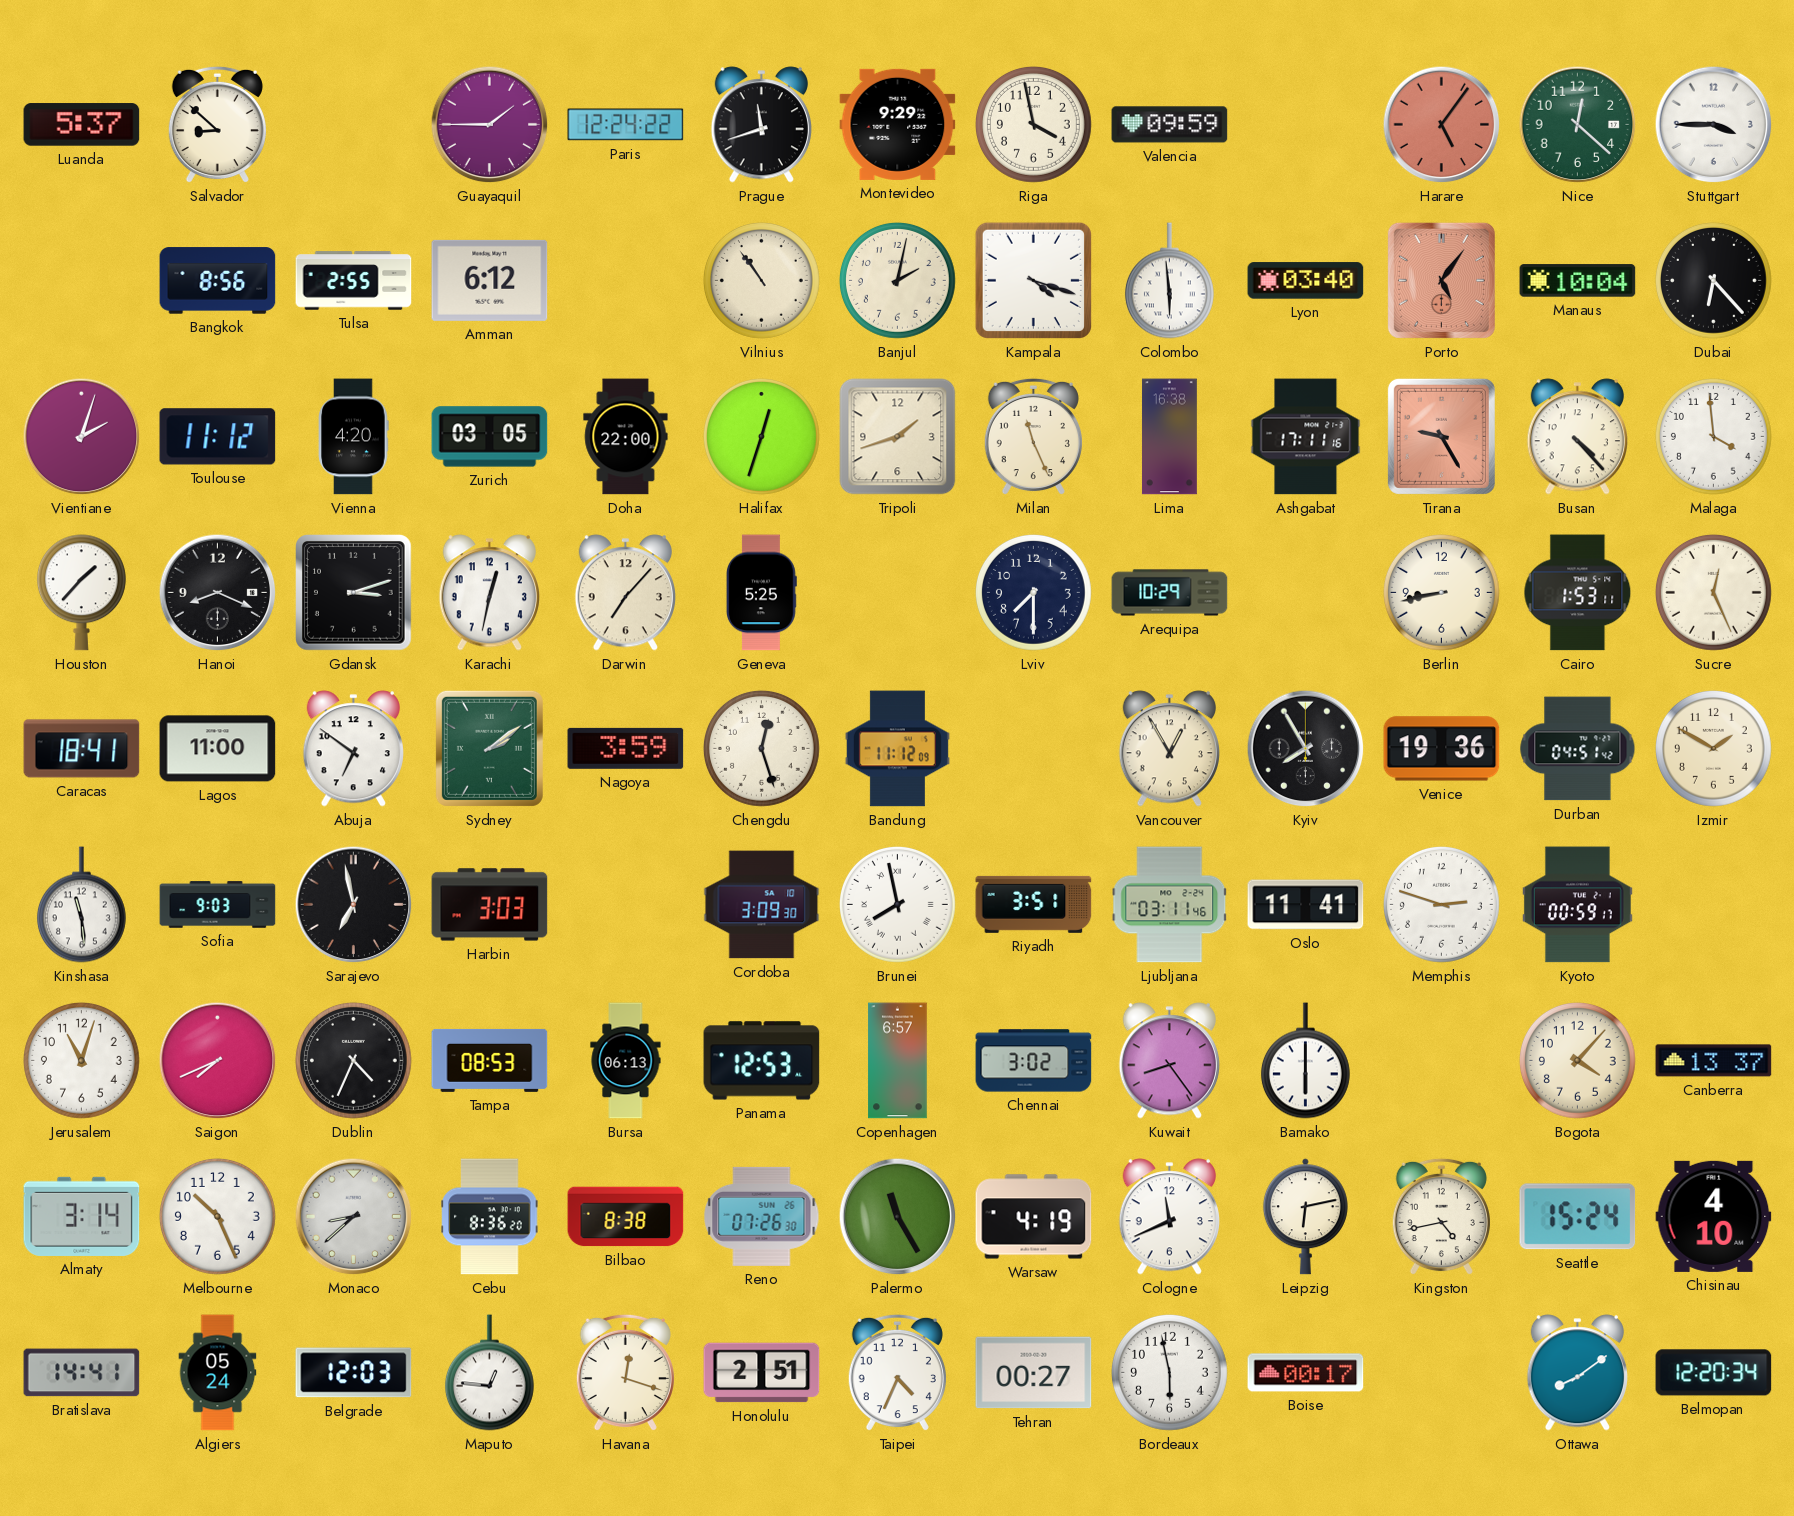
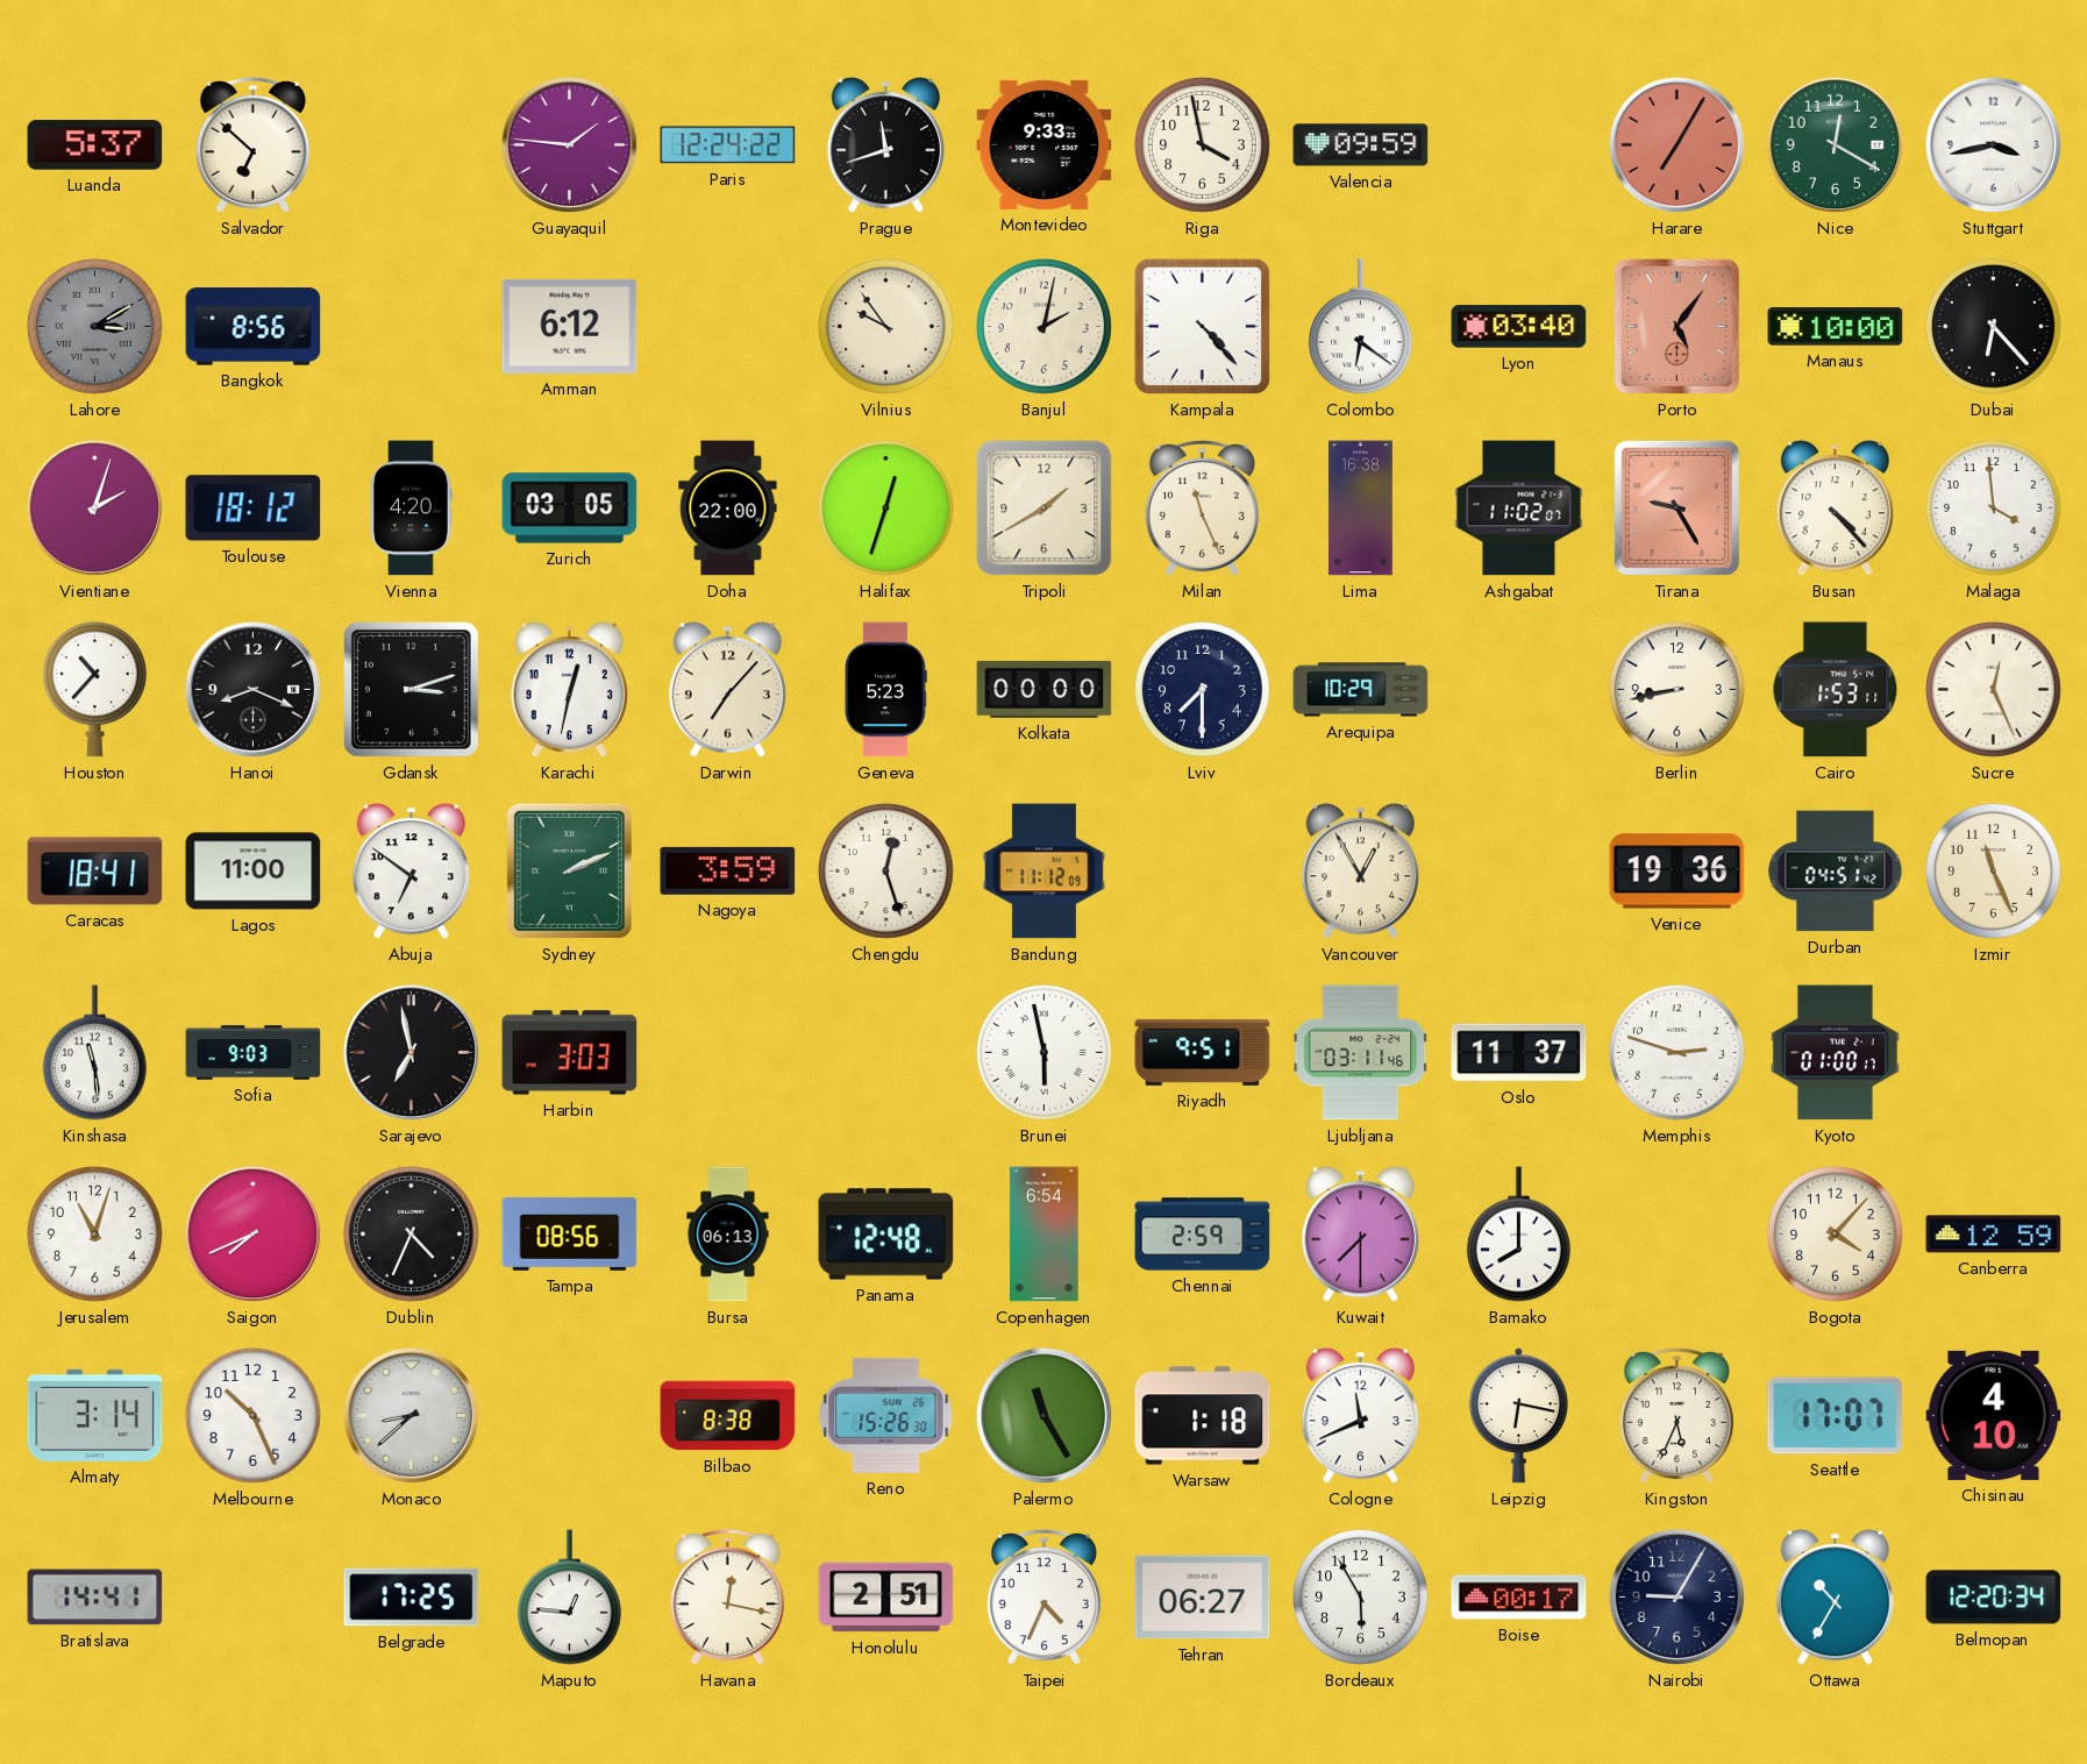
Salvador: 8:52 -> 6:52
Guayaquil: 1:45 -> 1:46
Montevideo: 9:29 -> 9:33
Harare: 5:06 -> 7:05
Nice: 12:22 -> 12:20
Stuttgart: 3:45 -> 3:43
Lahore: none -> 3:10
Tulsa: 2:55 -> none
Vilnius: 10:54 -> 9:54
Kampala: 4:18 -> 4:23
Colombo: 5:59 -> 6:21
Manaus: 10:04 -> 10:00
Toulouse: 11:12 -> 18:12
Tripoli: 1:42 -> 1:40
Ashgabat: 17:11 -> 11:02
Houston: 1:37 -> 10:37
Geneva: 5:25 -> 5:23
Kolkata: none -> 00:00
Sydney: 2:09 -> 2:11
Kyiv: 7:55 -> none
Izmir: 1:50 -> 11:26
Cordoba: 3:09 -> none
Brunei: 7:58 -> 5:58
Riyadh: 3:51 -> 9:51
Oslo: 11:41 -> 11:37
Kyoto: 00:59 -> 01:00
Tampa: 08:53 -> 08:56
Panama: 12:53 -> 12:48
Copenhagen: 6:57 -> 6:54
Chennai: 3:02 -> 2:59
Kuwait: 8:24 -> 7:30
Bamako: 6:00 -> 8:00
Canberra: 13:37 -> 12:59
Cebu: 8:36 -> none
Reno: 07:26 -> 15:26
Warsaw: 4:19 -> 1:18
Leipzig: 6:13 -> 6:17
Kingston: 4:43 -> 5:34
Seattle: 15:24 -> 17:07
Algiers: 05:24 -> none
Belgrade: 12:03 -> 17:25
Havana: 12:18 -> 12:17
Tehran: 00:27 -> 06:27
Bordeaux: 5:58 -> 5:55
Nairobi: none -> 9:05
Ottawa: 8:09 -> 10:35
